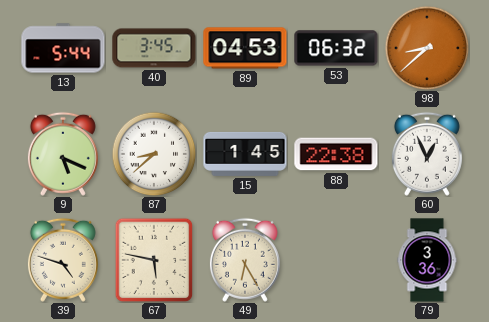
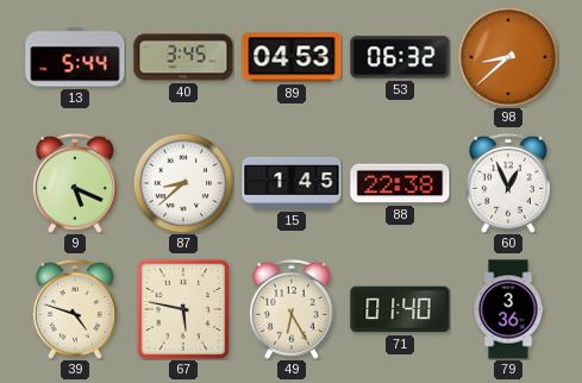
71: none -> 01:40
